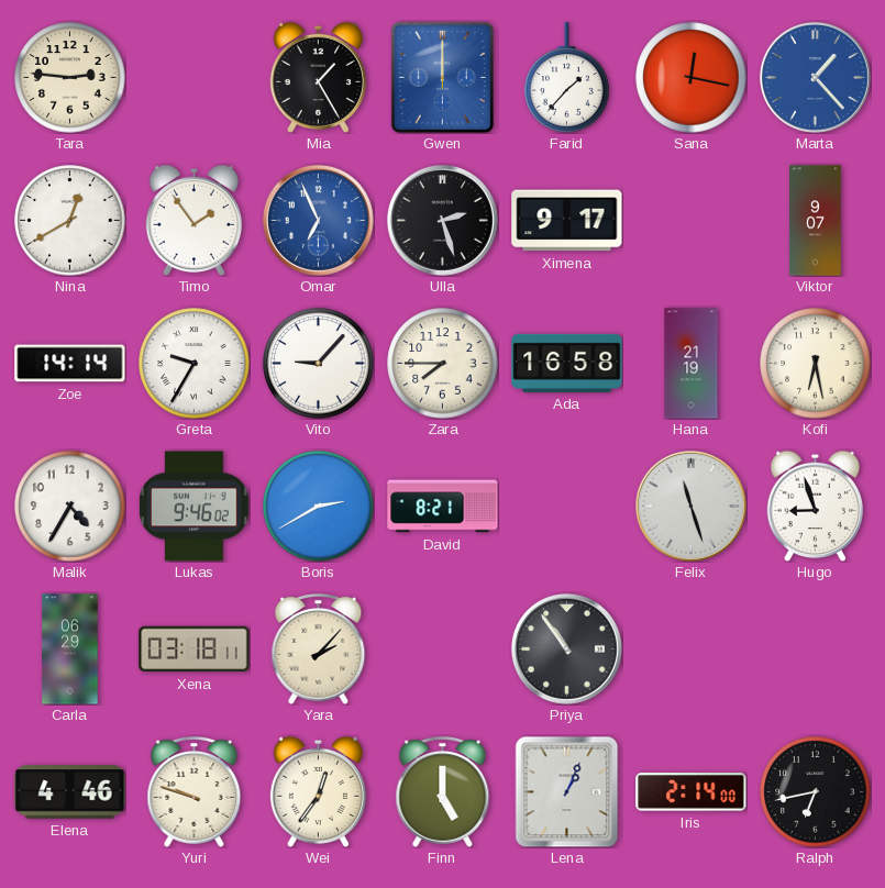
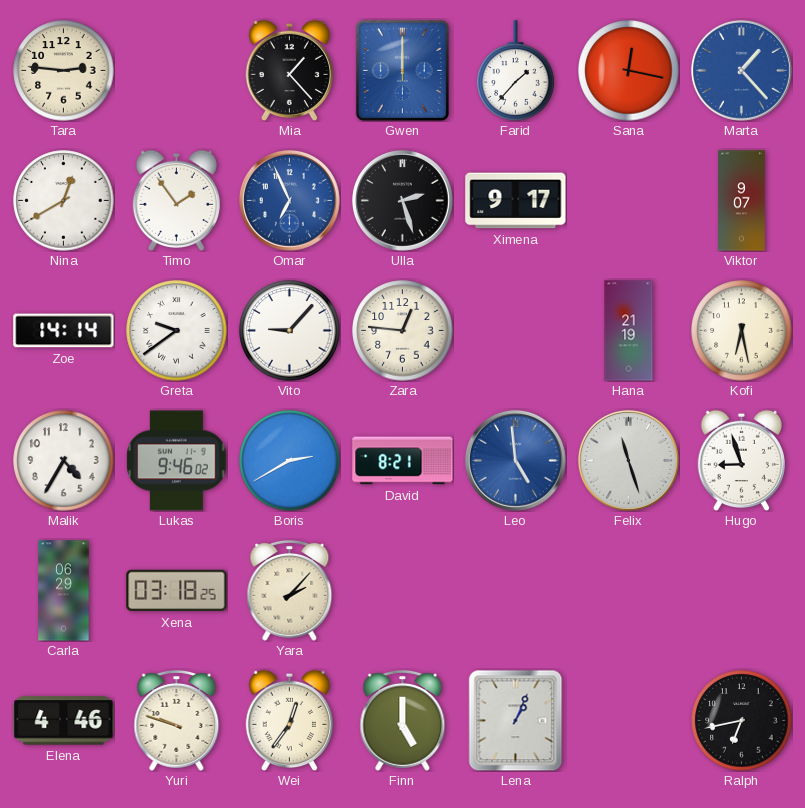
Mia: 1:25 -> 1:23
Greta: 9:35 -> 9:39
Zara: 7:45 -> 12:46
Ada: 16:58 -> none
Leo: none -> 4:59
Xena: 03:18:11 -> 03:18:25
Priya: 10:54 -> none
Iris: 2:14 -> none
